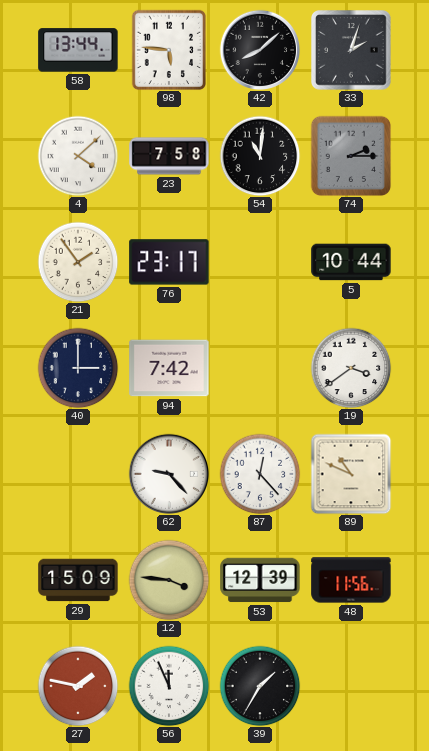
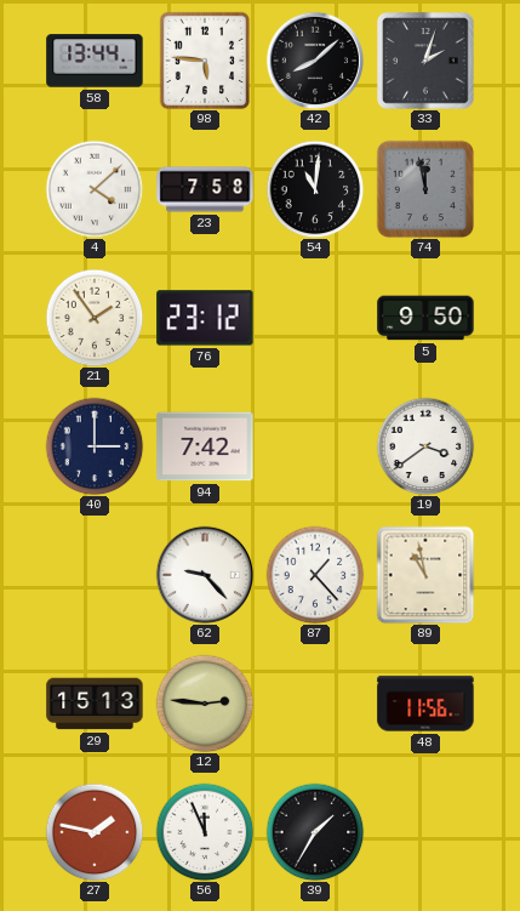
74: 2:15 -> 11:58
76: 23:17 -> 23:12
5: 10:44 -> 9:50
87: 12:23 -> 1:23
89: 10:49 -> 10:58
29: 15:09 -> 15:13
12: 3:46 -> 2:46
53: 12:39 -> none
